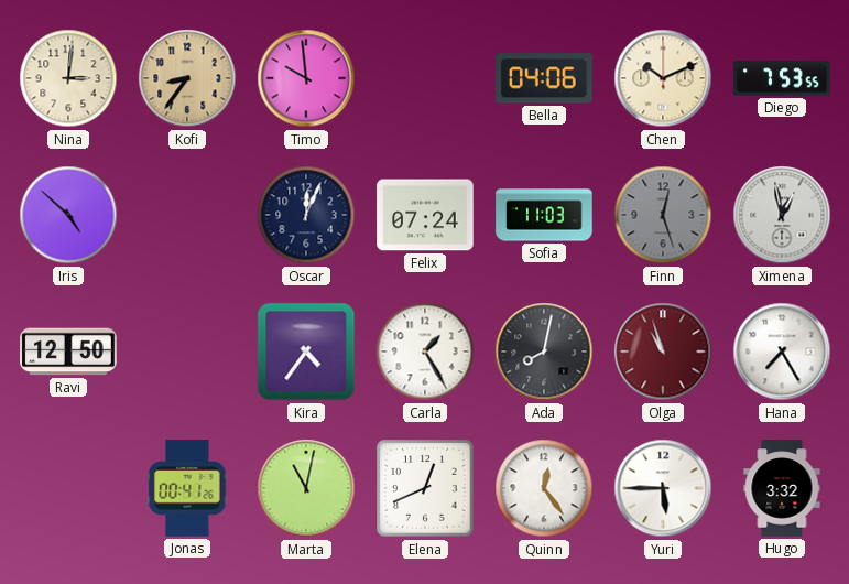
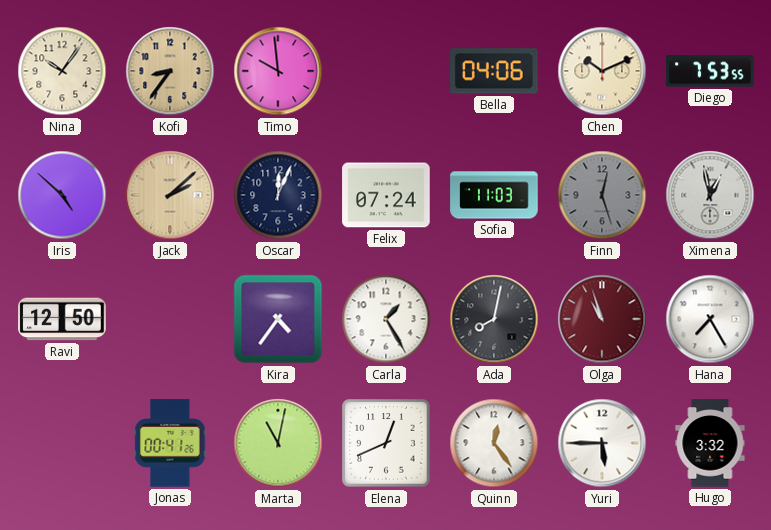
Nina: 3:01 -> 10:06
Jack: none -> 2:08
